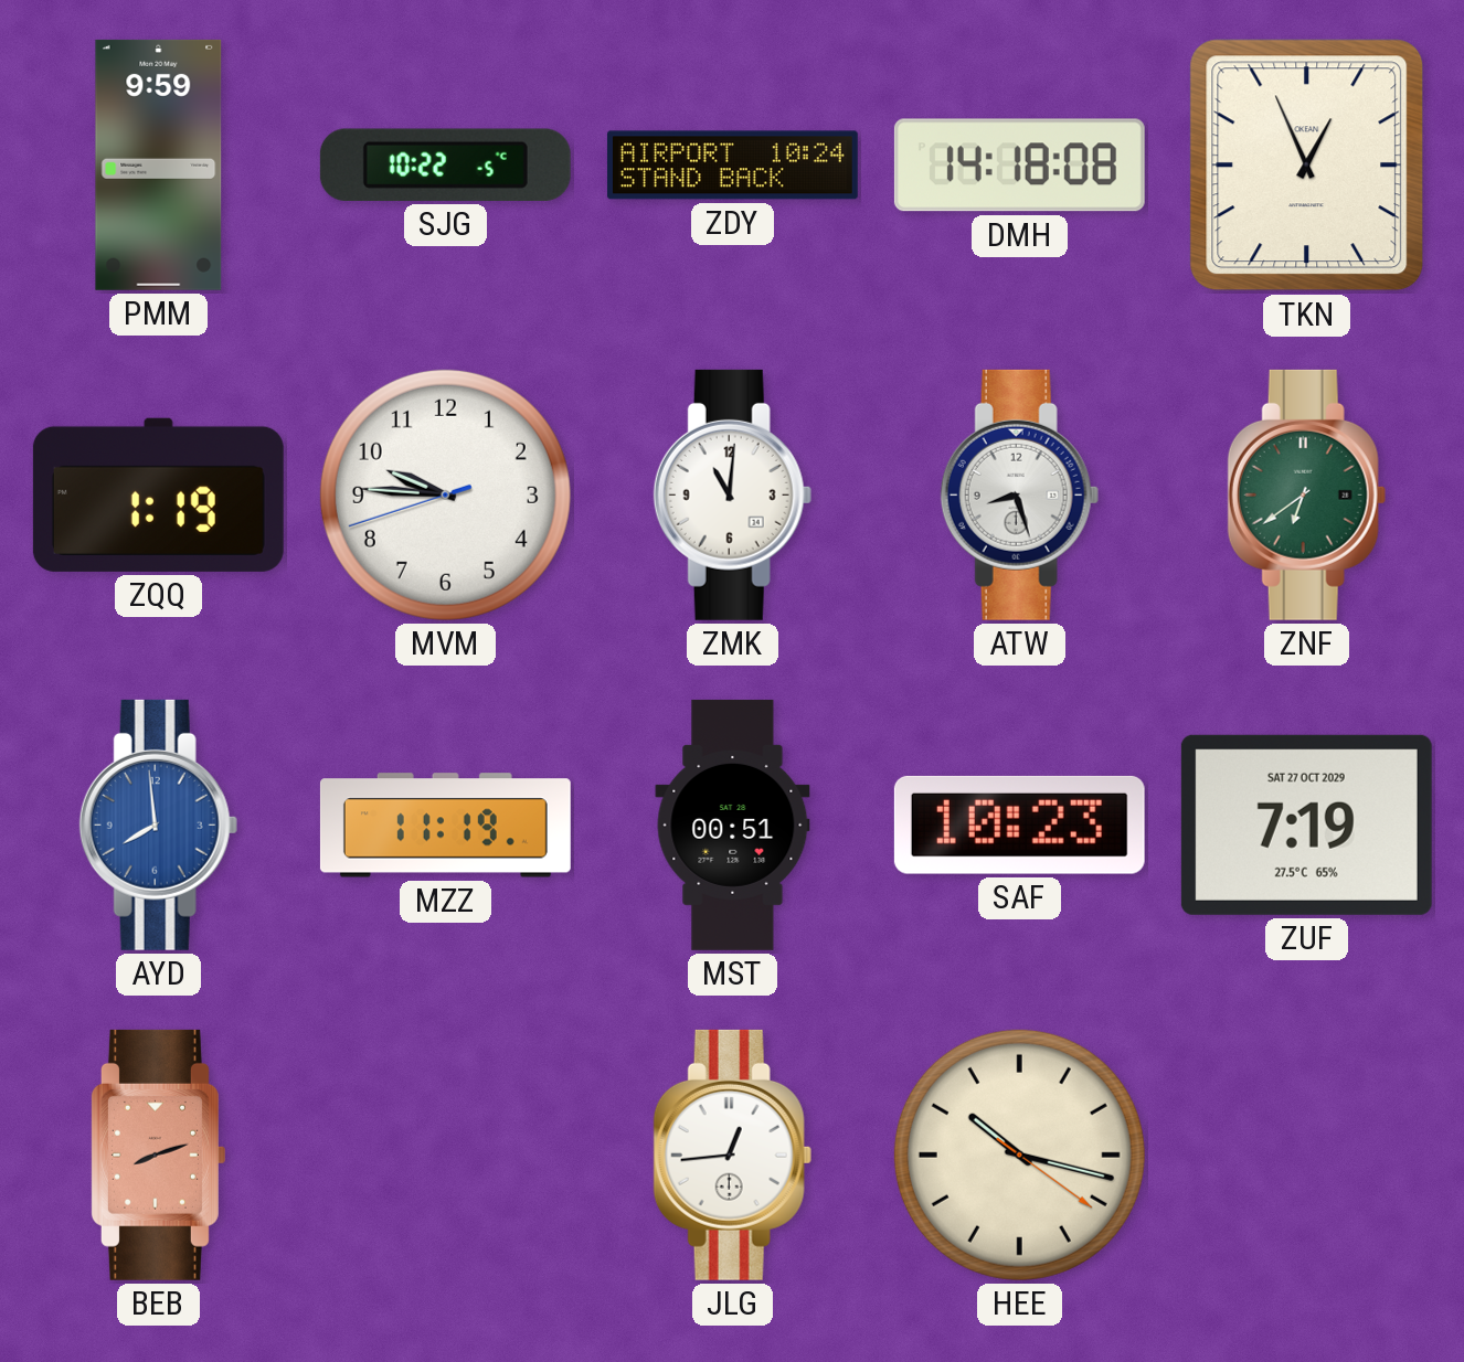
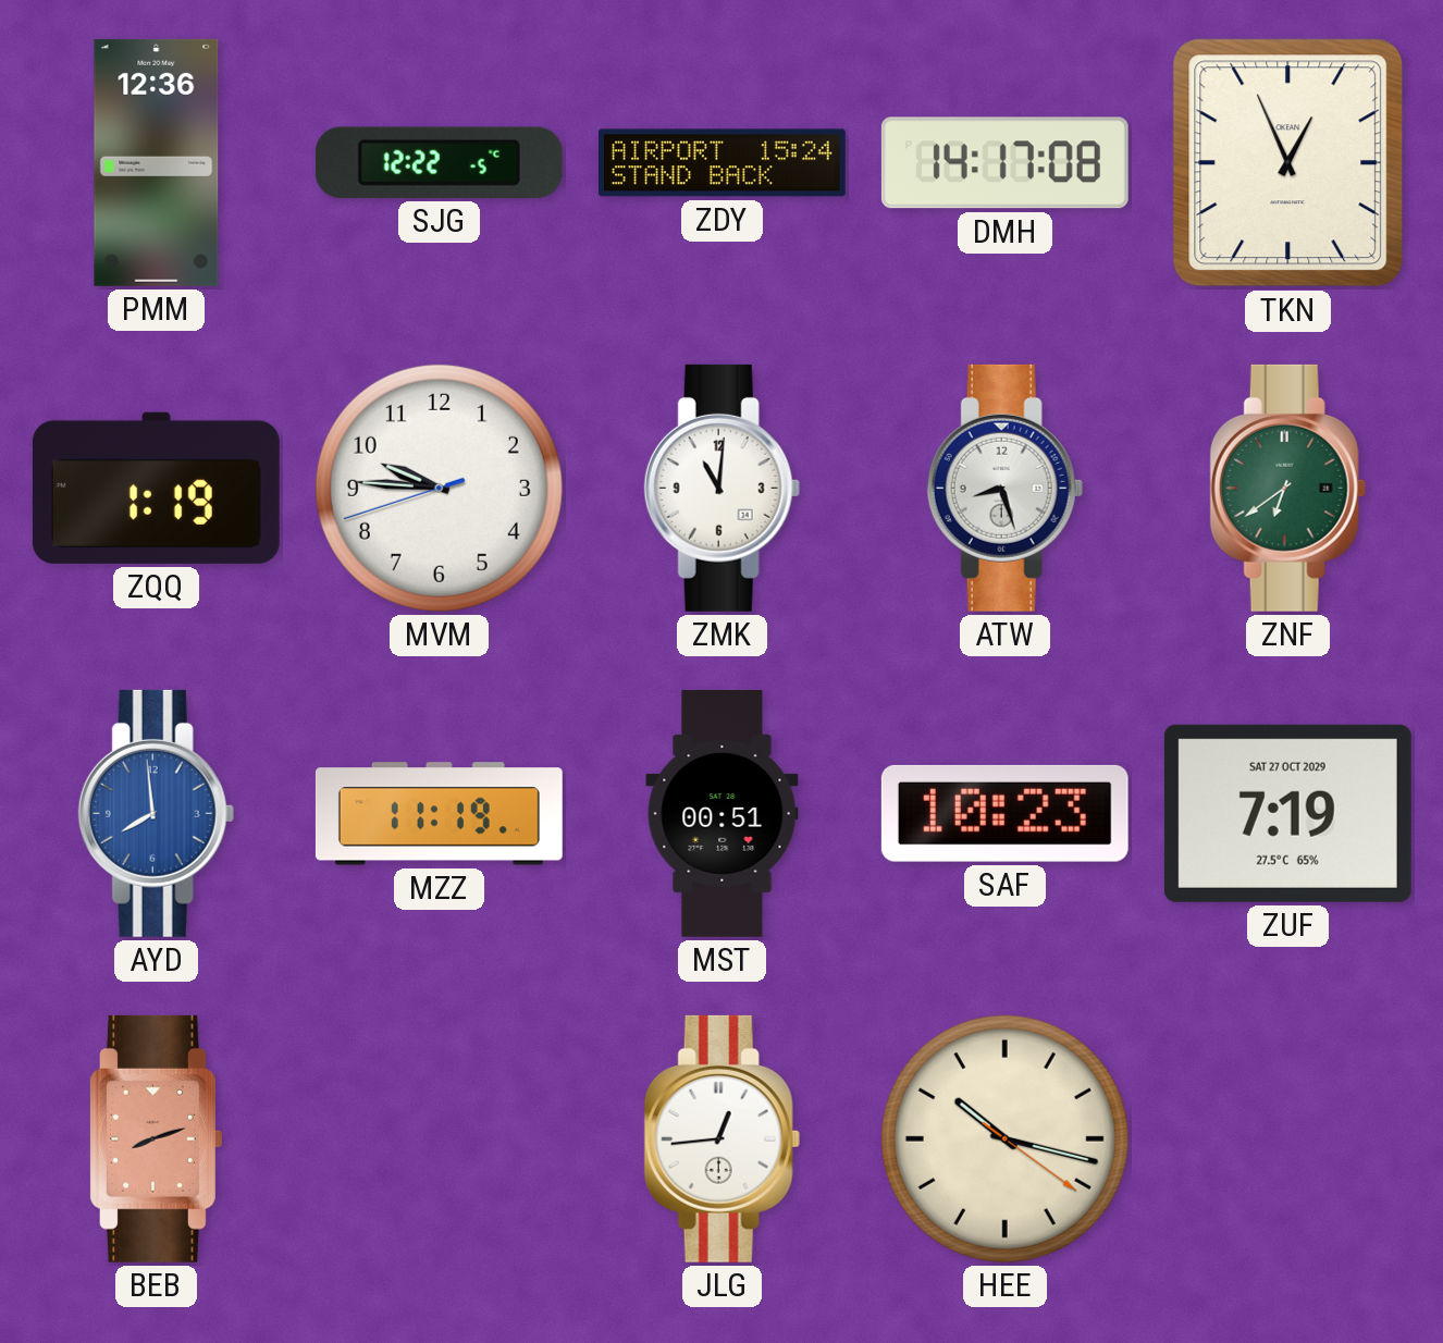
PMM: 9:59 -> 12:36
SJG: 10:22 -> 12:22
ZDY: 10:24 -> 15:24
DMH: 14:18 -> 14:17
